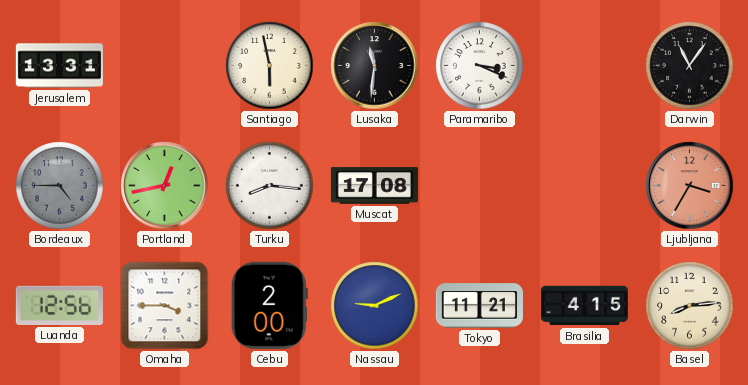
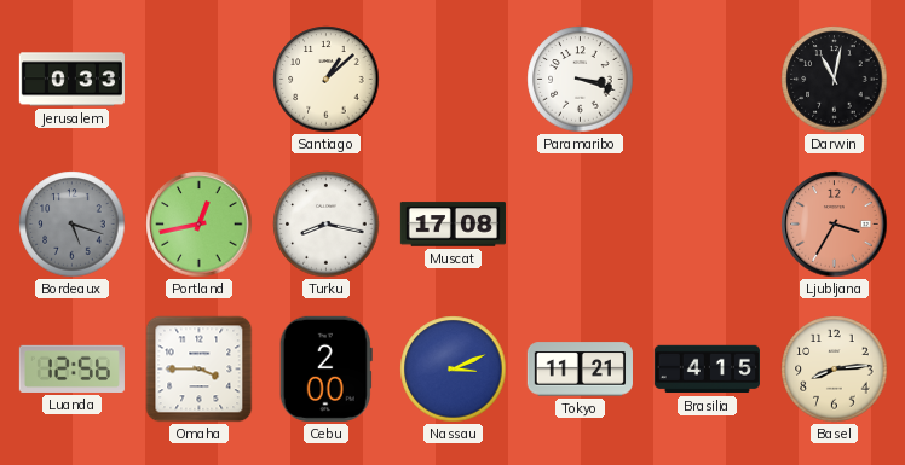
Jerusalem: 13:31 -> 0:33
Santiago: 5:58 -> 1:08
Lusaka: 11:31 -> none
Paramaribo: 3:19 -> 3:18
Darwin: 11:06 -> 11:02
Bordeaux: 4:45 -> 5:18
Turku: 8:16 -> 8:17
Nassau: 9:11 -> 3:11
